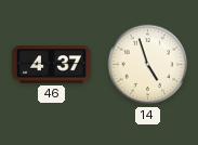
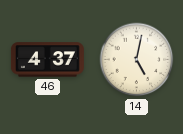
14: 4:57 -> 5:02
